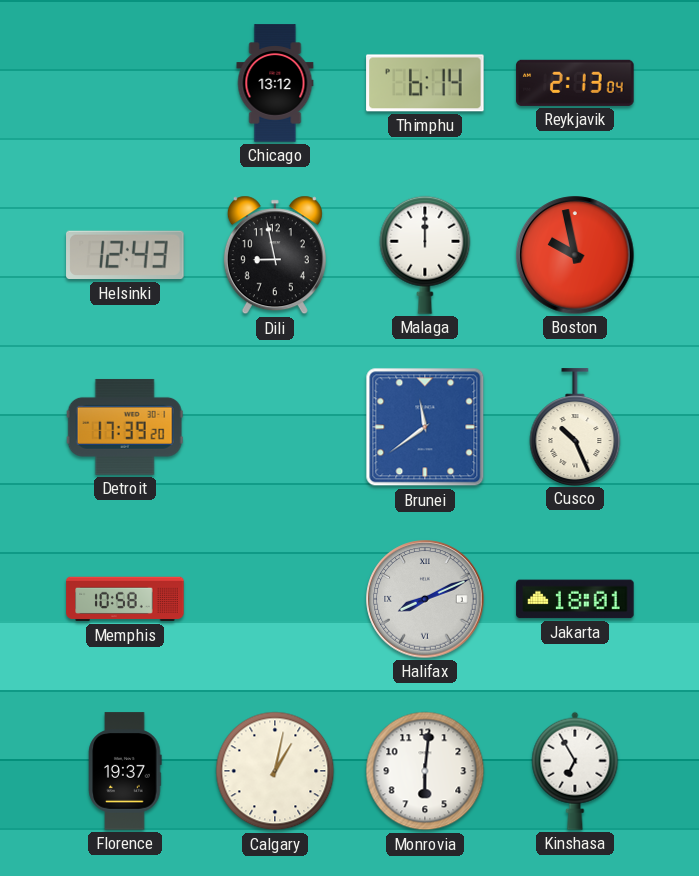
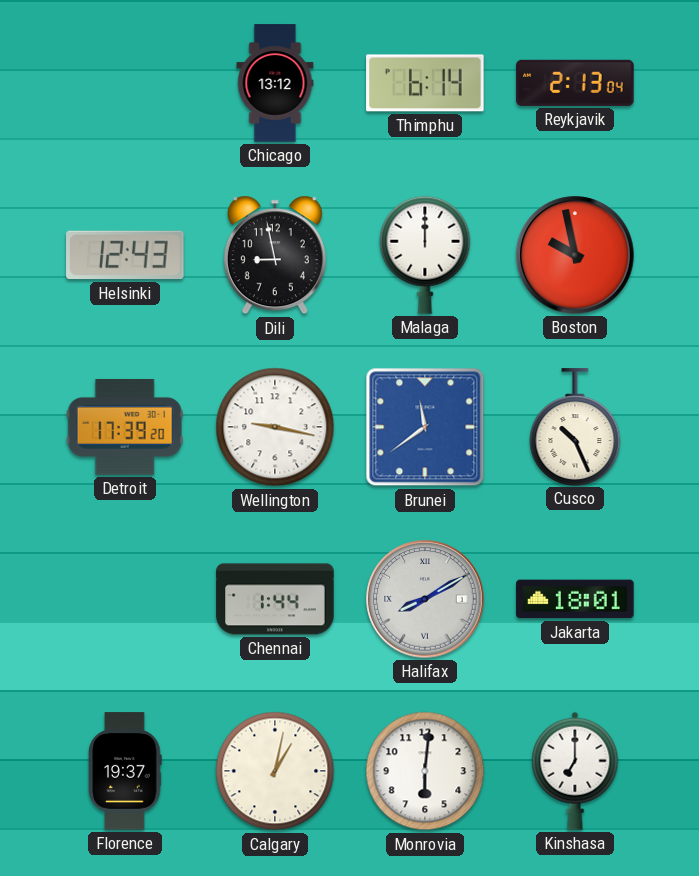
Wellington: none -> 9:17
Memphis: 10:58 -> none
Chennai: none -> 1:44
Halifax: 8:11 -> 8:10
Kinshasa: 6:55 -> 7:00
